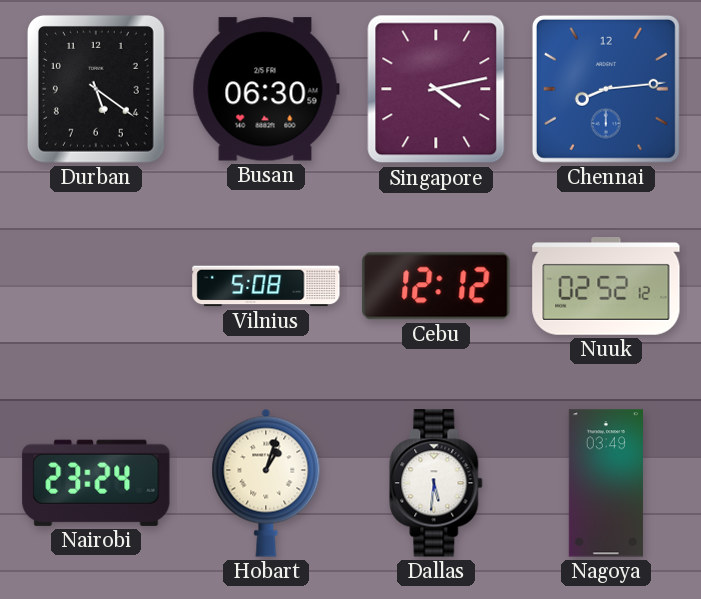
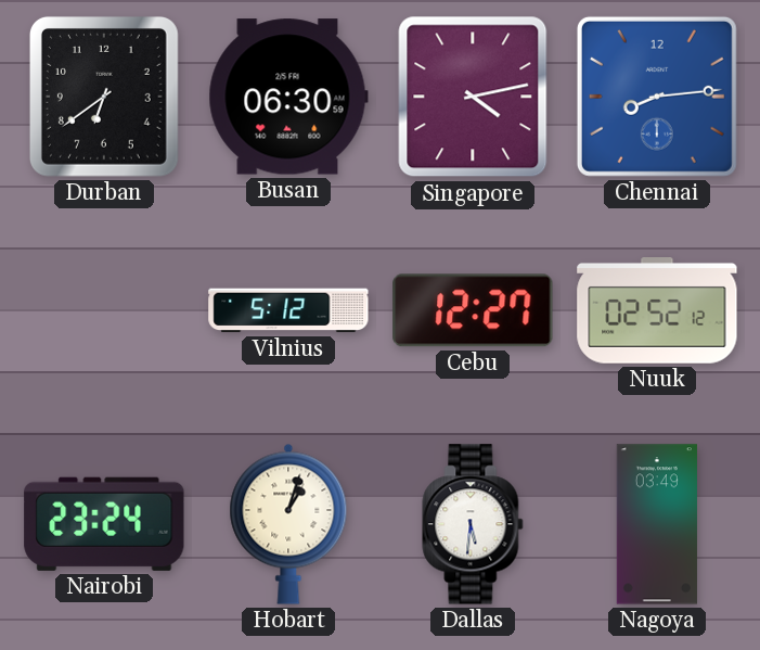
Durban: 5:21 -> 6:39
Vilnius: 5:08 -> 5:12
Cebu: 12:12 -> 12:27
